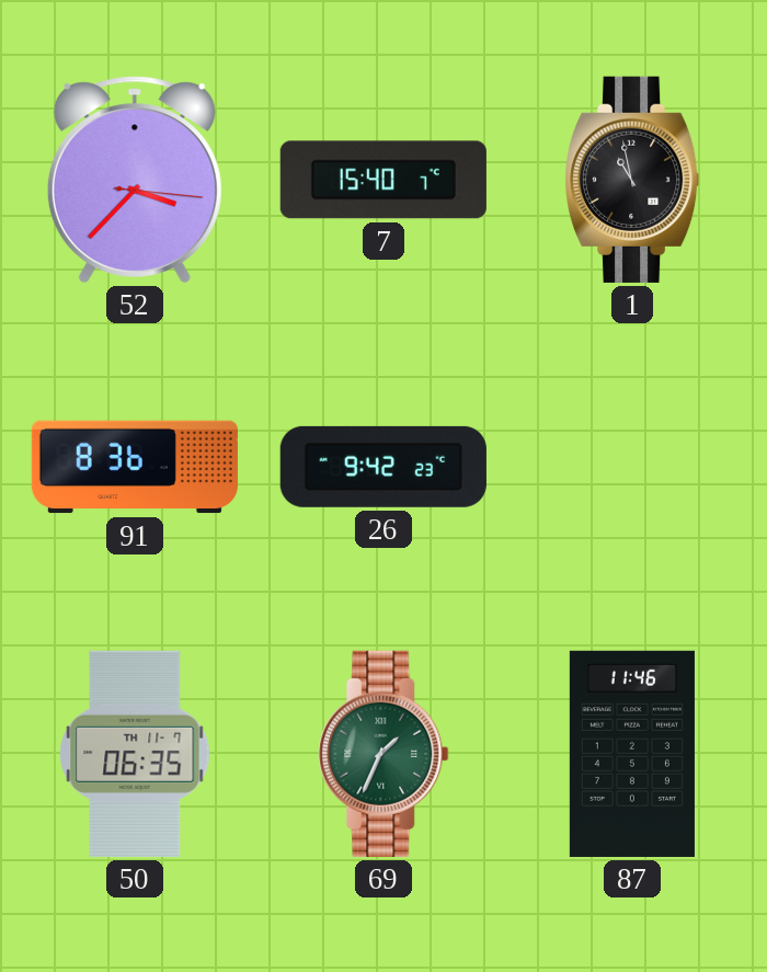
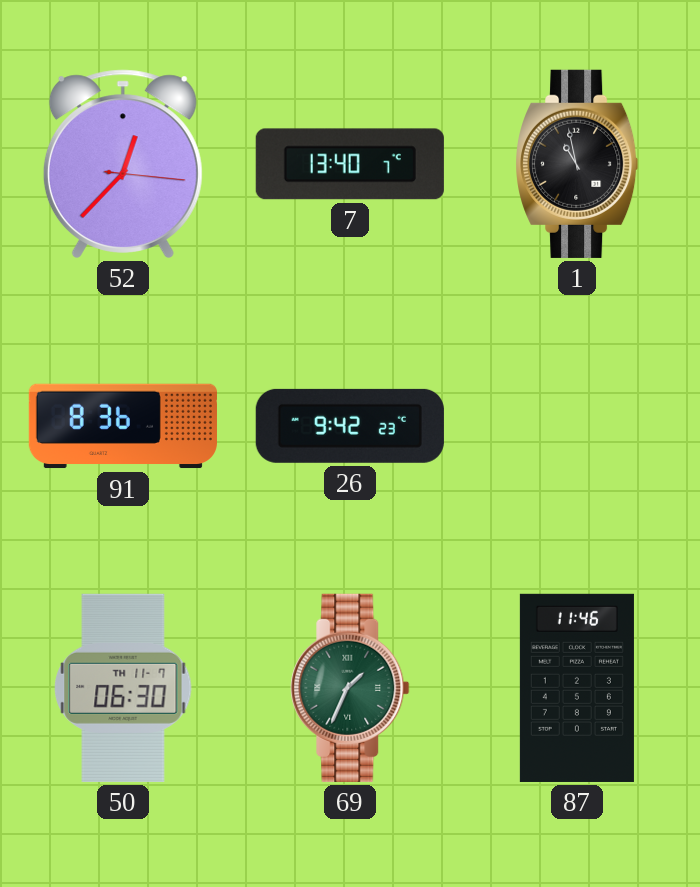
52: 3:37 -> 12:37
7: 15:40 -> 13:40
50: 06:35 -> 06:30
